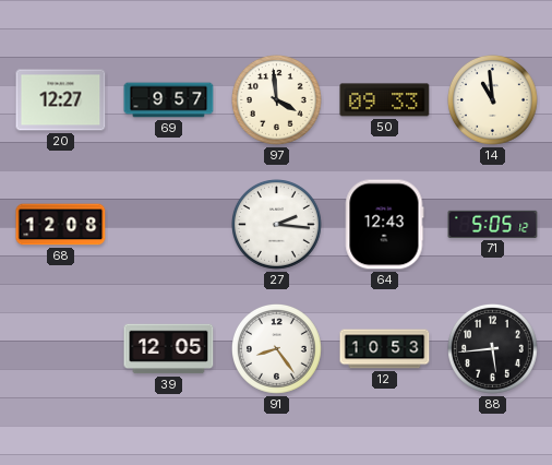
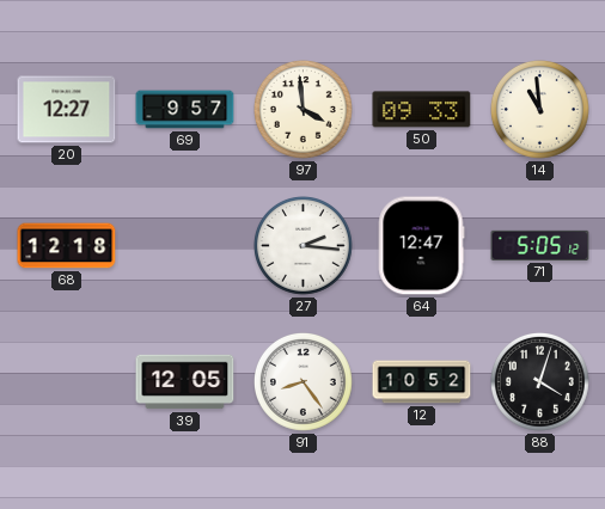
68: 12:08 -> 12:18
64: 12:43 -> 12:47
12: 10:53 -> 10:52
88: 5:44 -> 4:03
